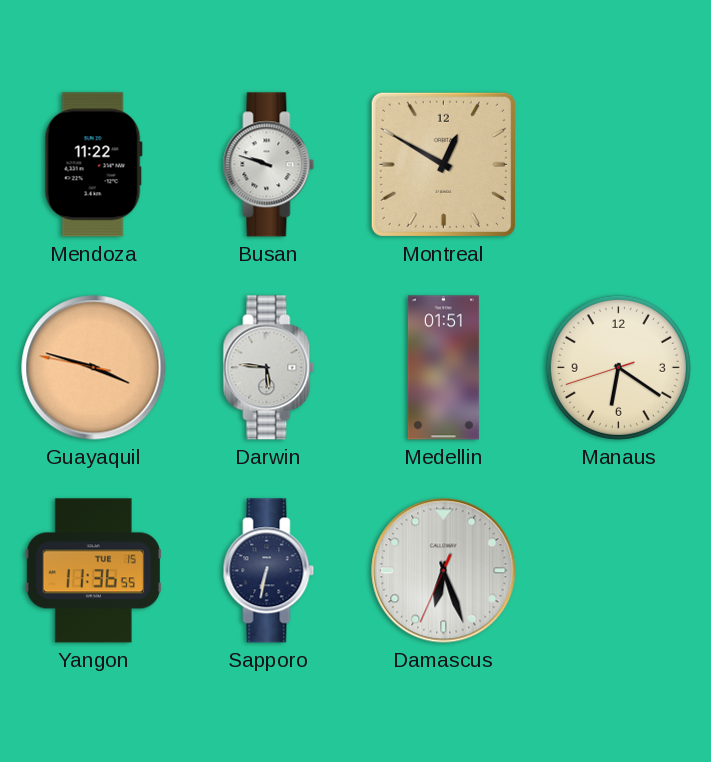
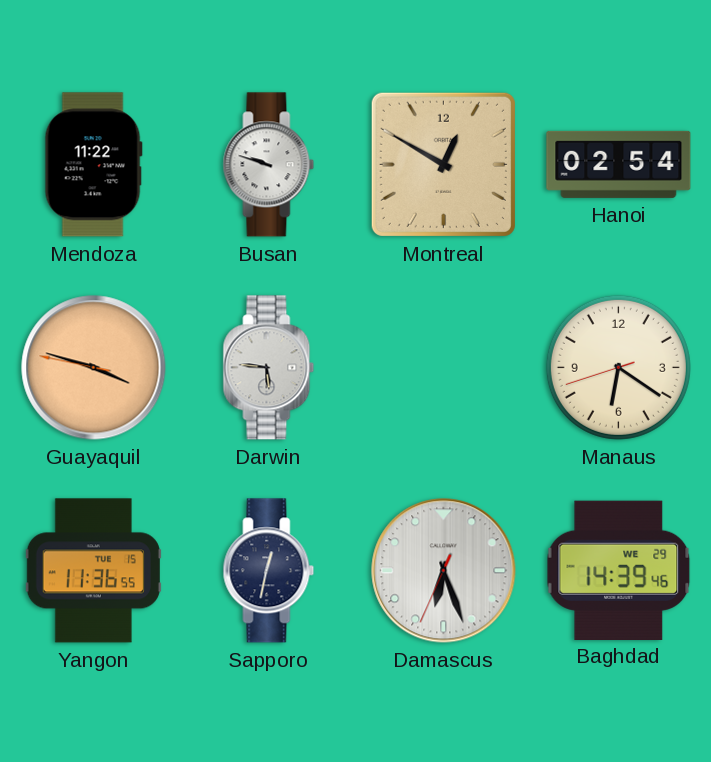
Hanoi: none -> 02:54
Medellin: 01:51 -> none
Sapporo: 6:32 -> 12:32
Baghdad: none -> 14:39
